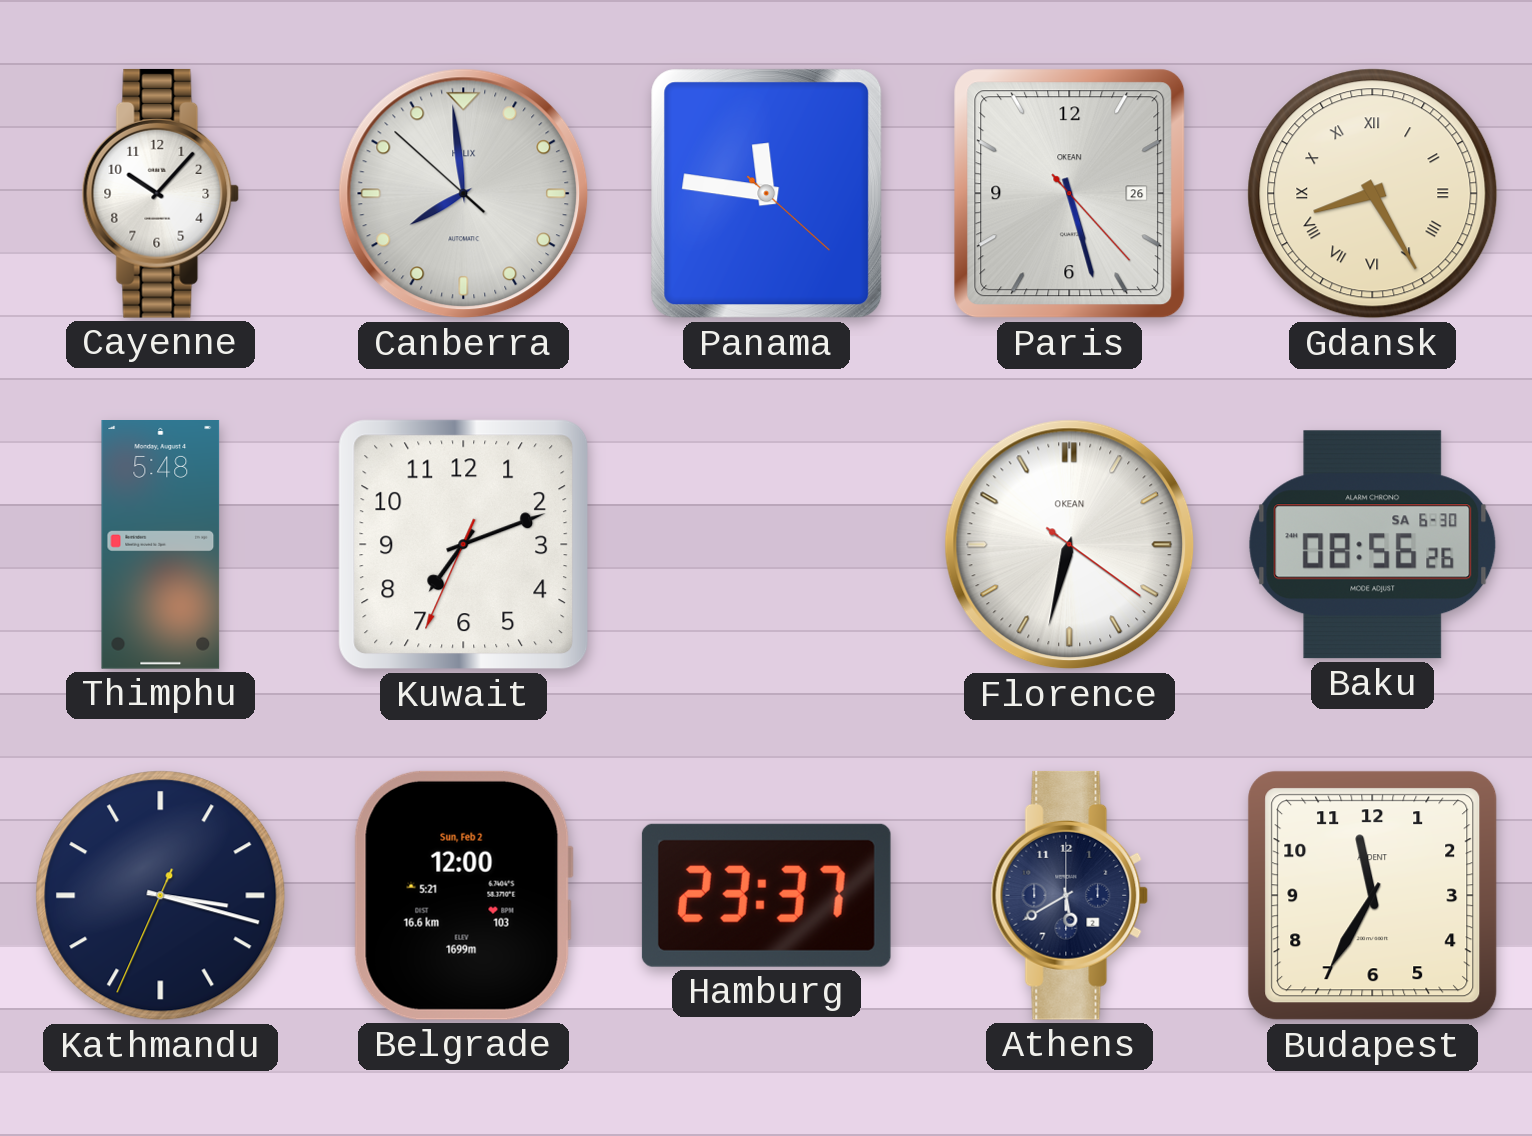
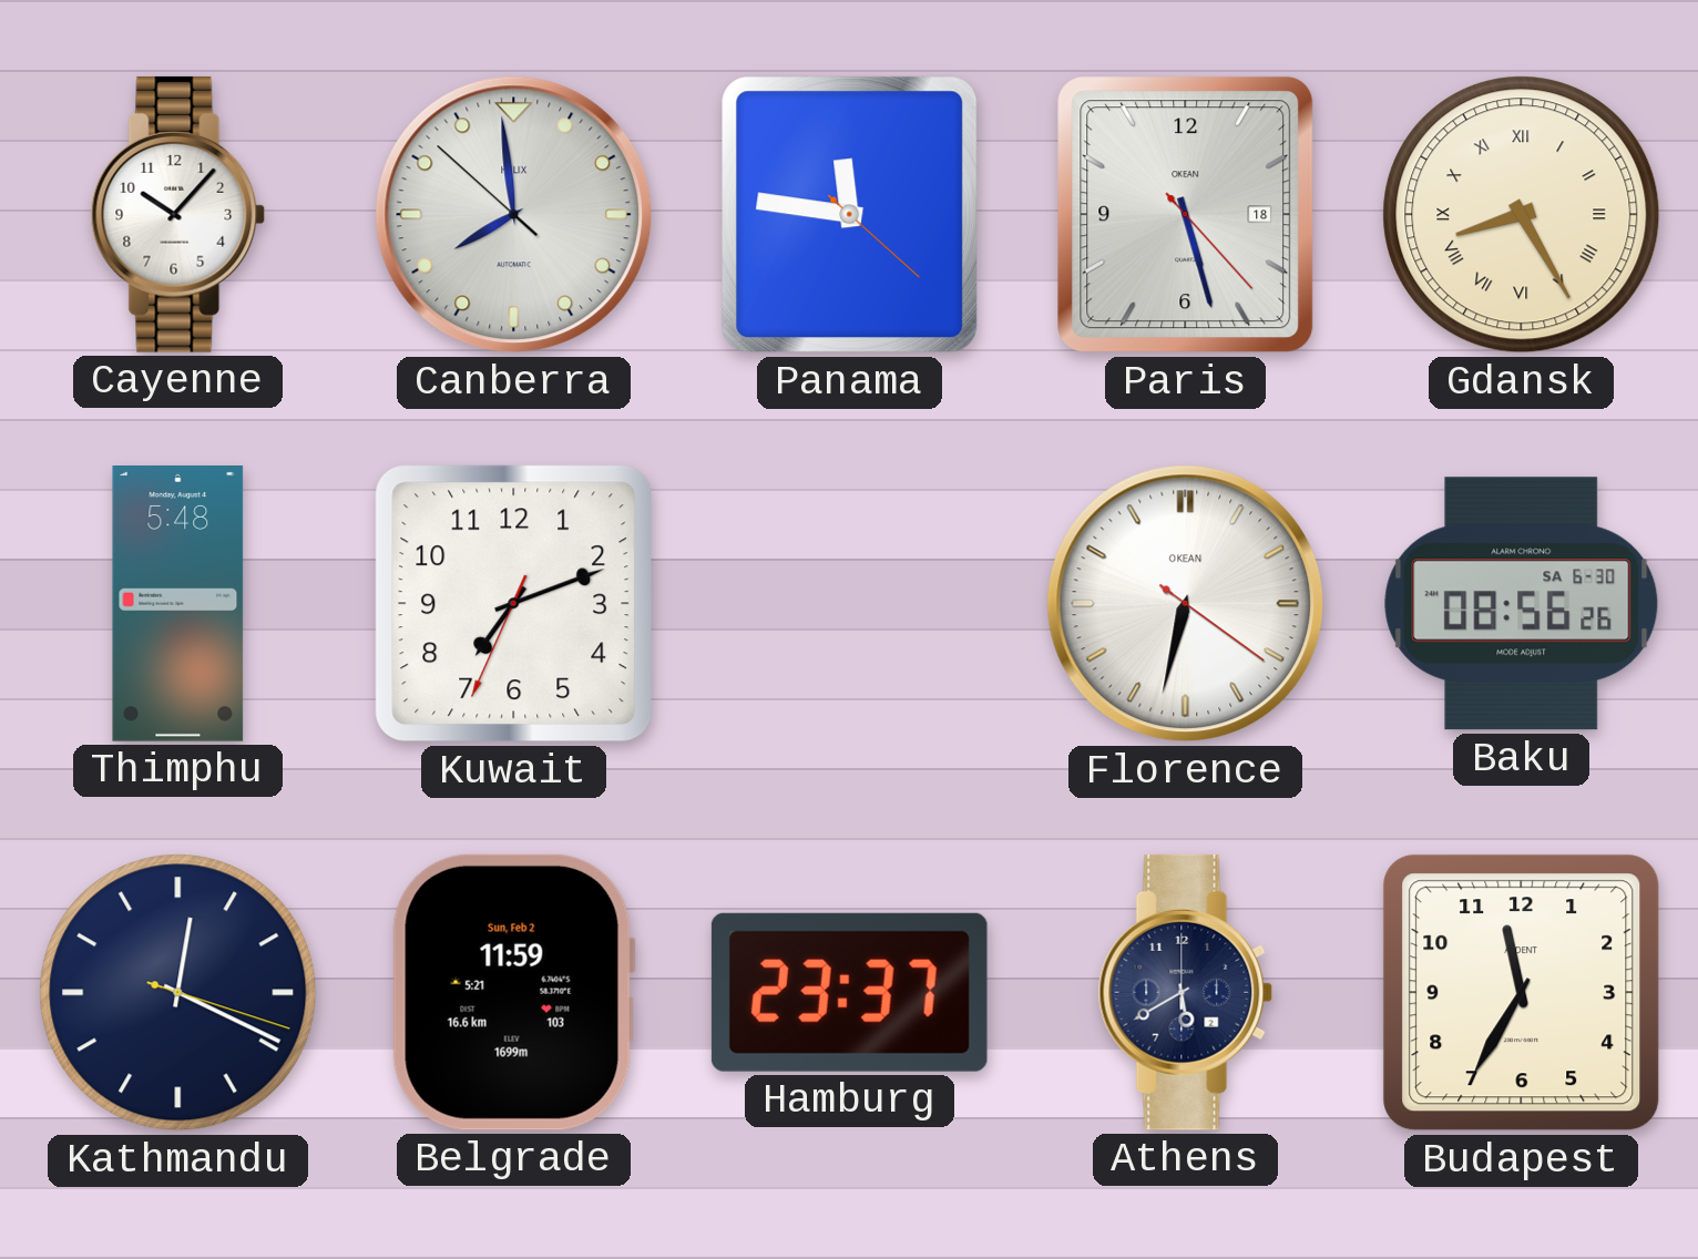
Paris date: 26 -> 18
Kathmandu: 3:17 -> 12:19
Belgrade: 12:00 -> 11:59
